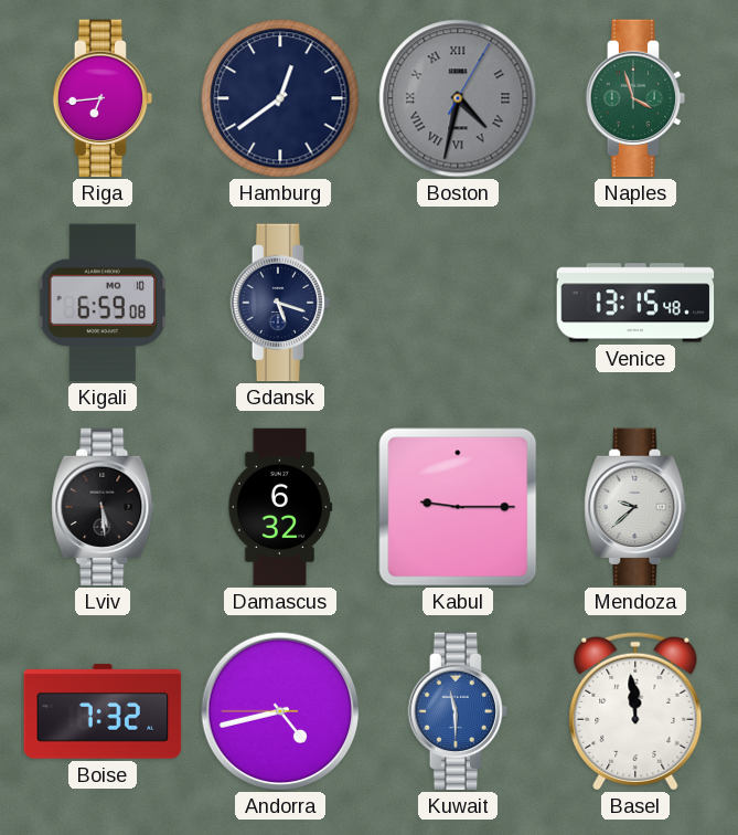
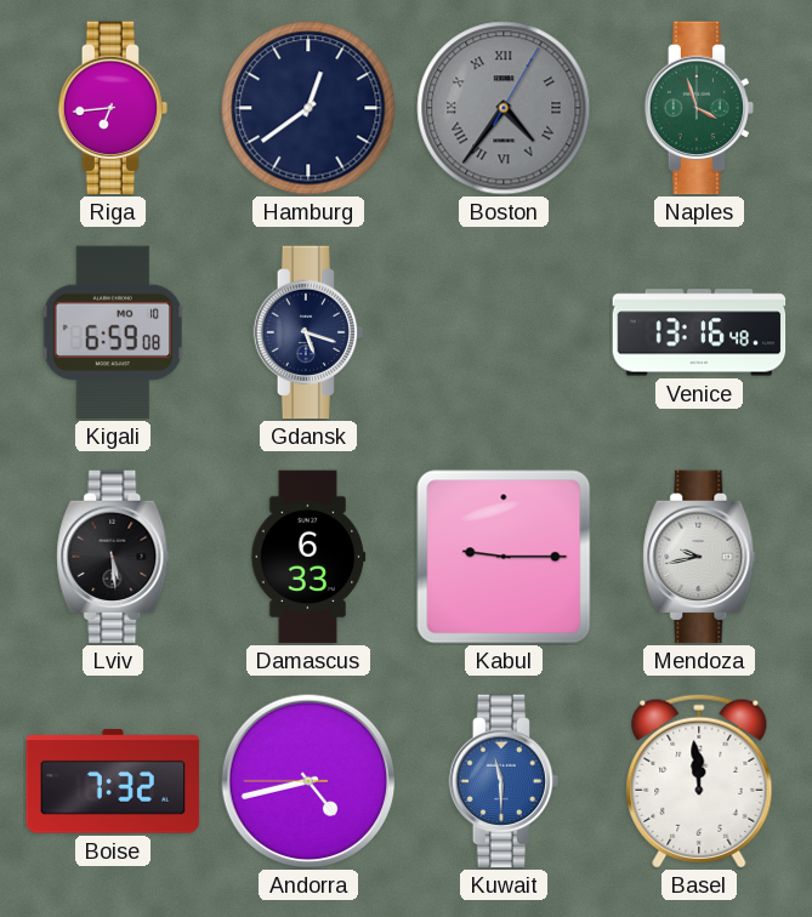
Boston: 4:32 -> 4:36
Venice: 13:15 -> 13:16
Damascus: 6:32 -> 6:33
Mendoza: 9:38 -> 9:43
